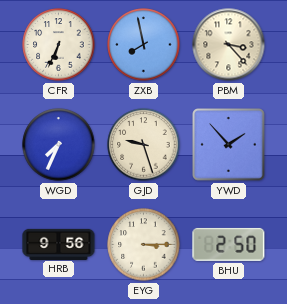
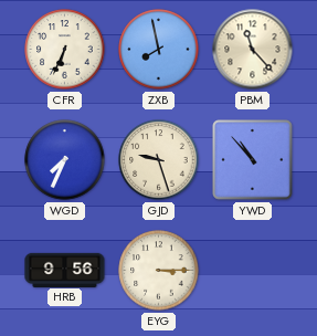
PBM: 3:23 -> 11:23
YWD: 1:53 -> 10:53
BHU: 2:50 -> none
